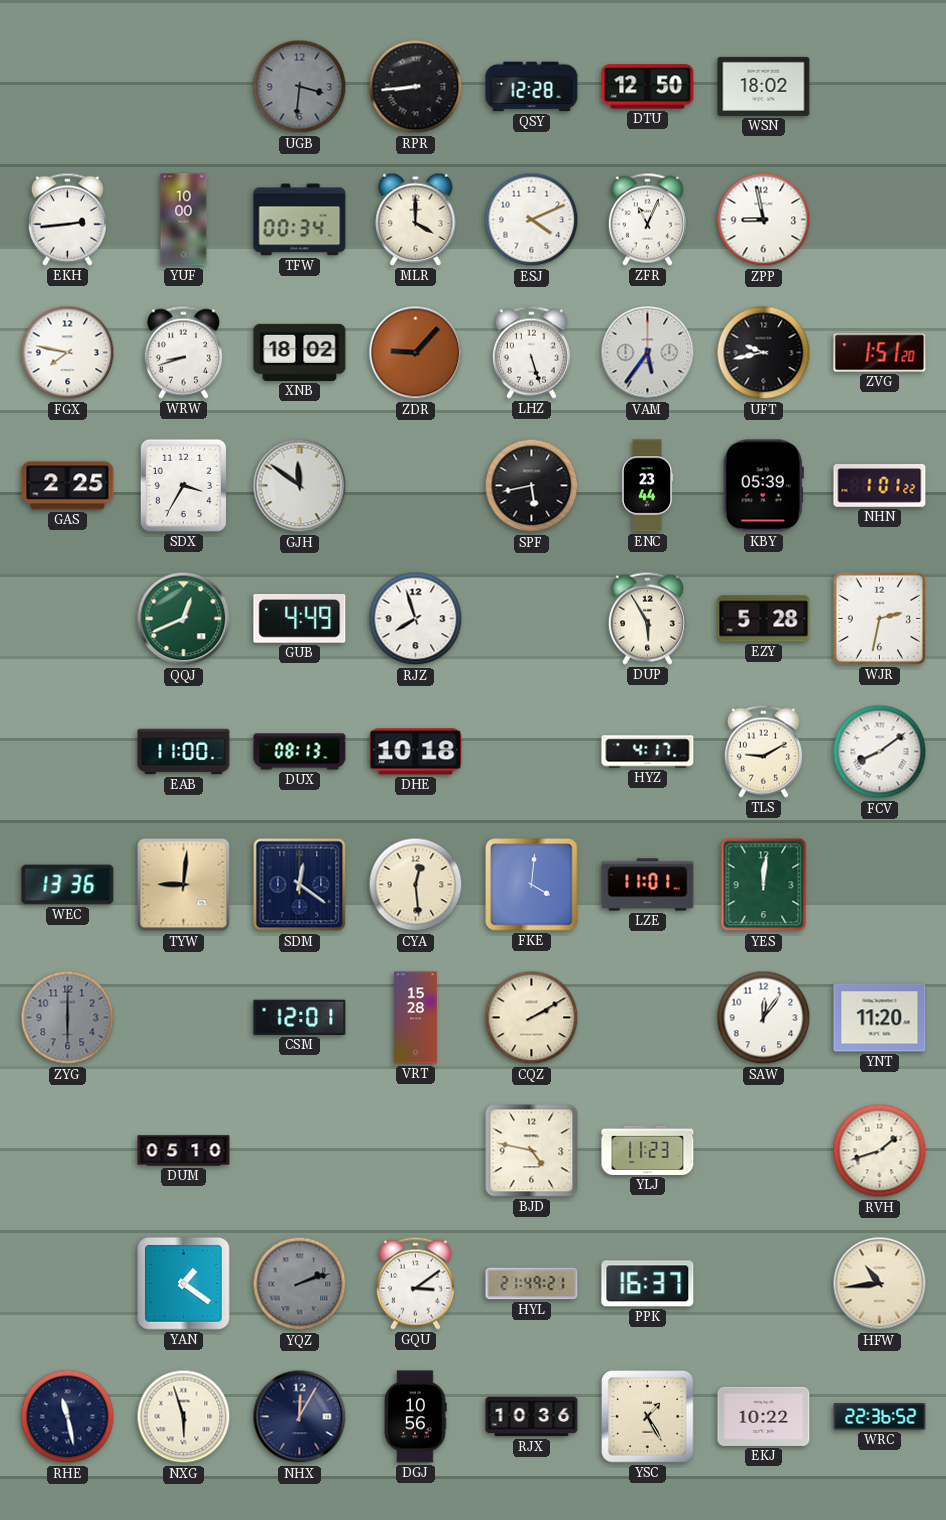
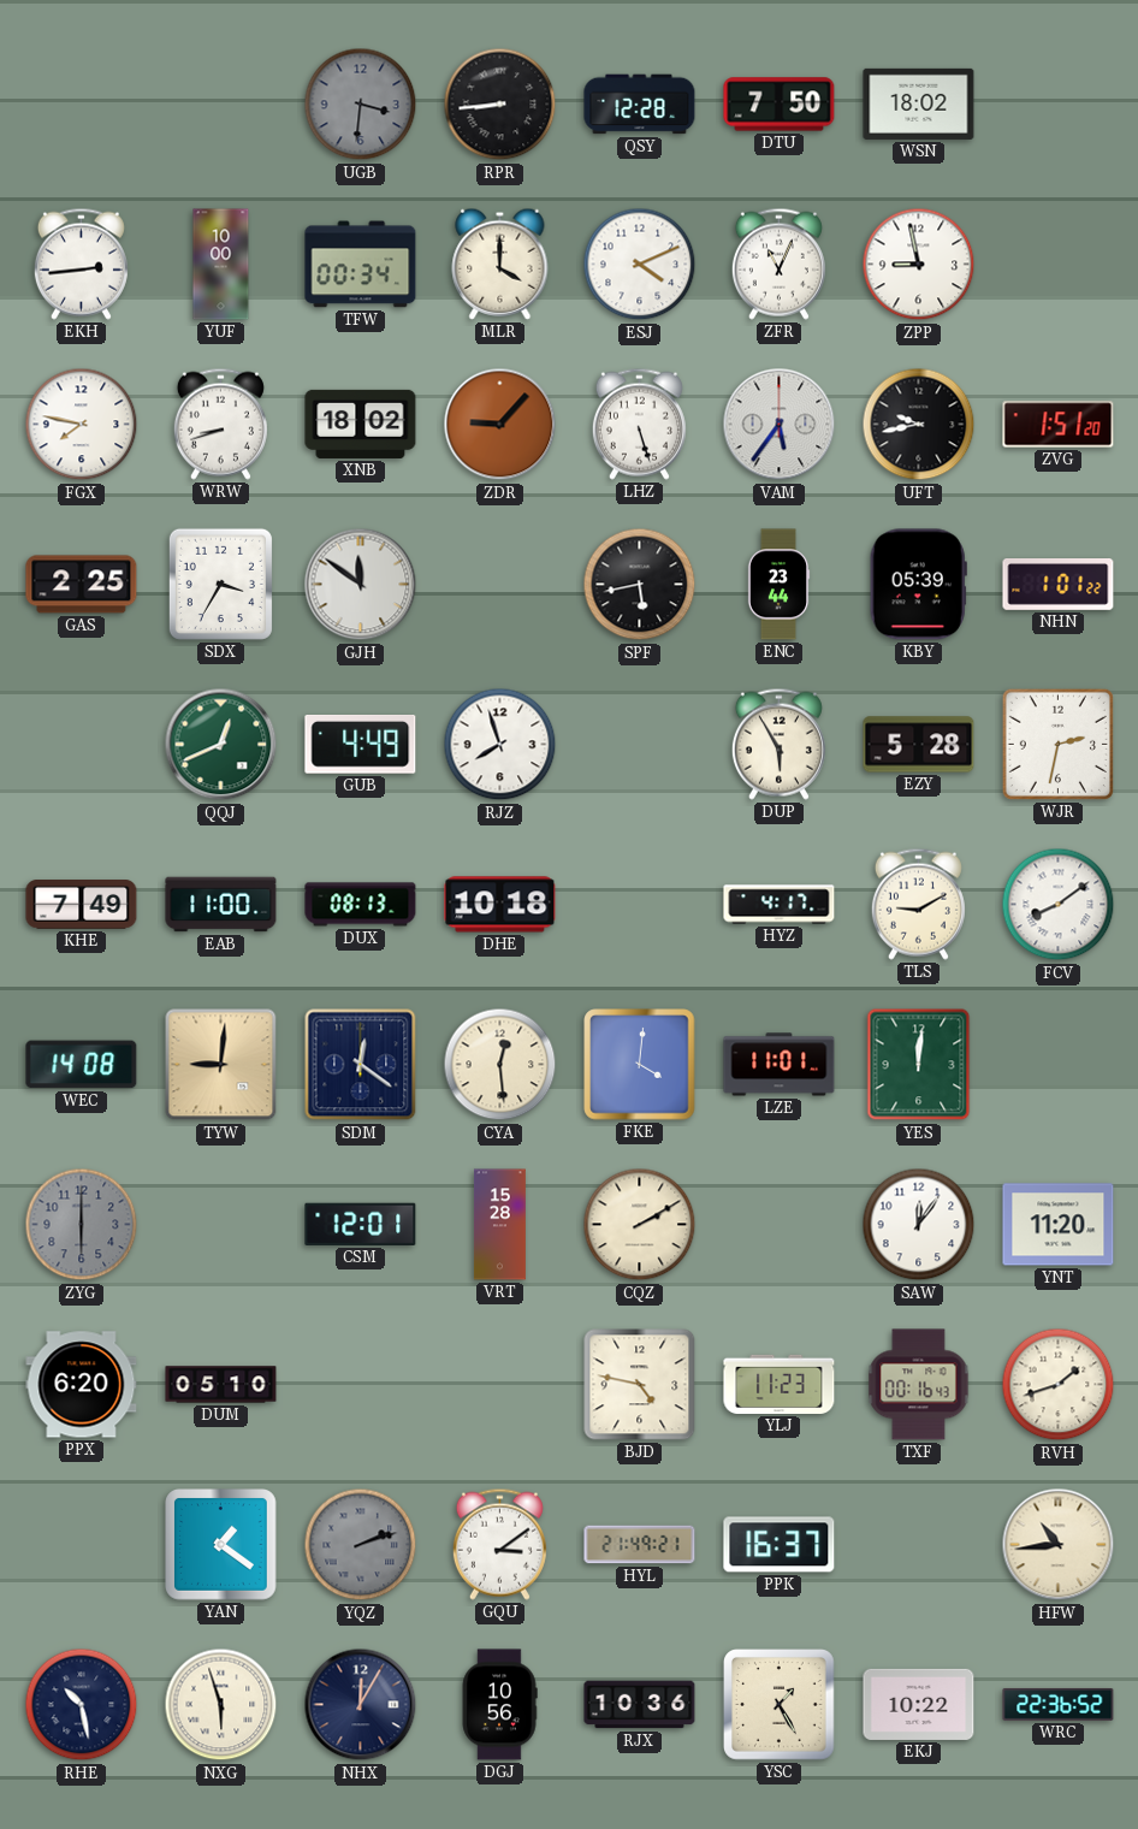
DTU: 12:50 -> 7:50
KHE: none -> 7:49
WEC: 13:36 -> 14:08
PPX: none -> 6:20
TXF: none -> 00:16
RHE: 11:28 -> 10:28
